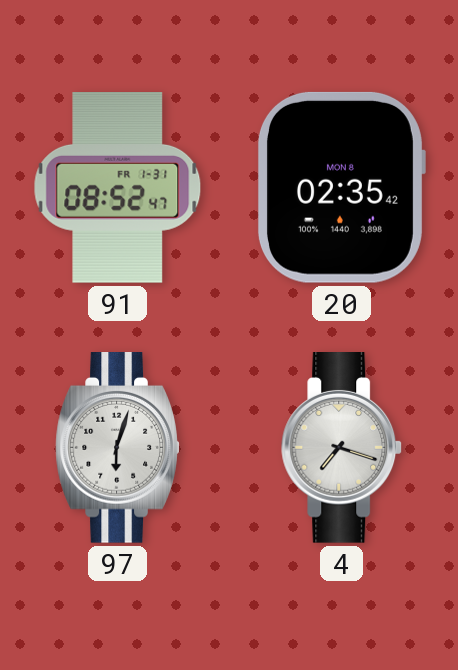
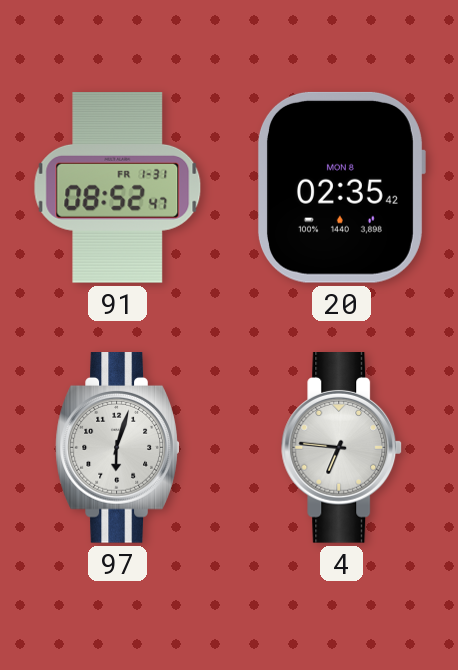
4: 7:18 -> 6:46
